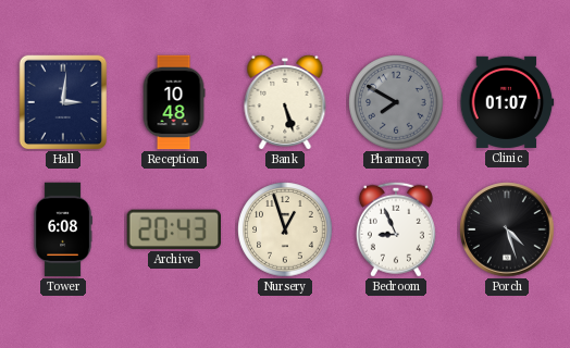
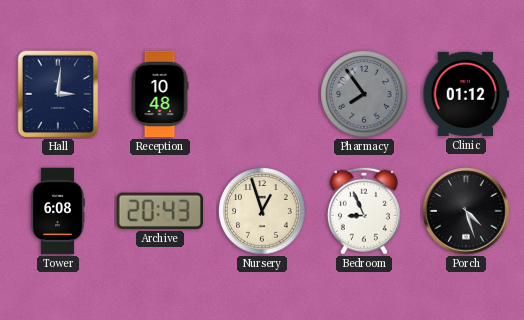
Bank: 5:27 -> none
Pharmacy: 7:50 -> 7:54
Clinic: 01:07 -> 01:12
